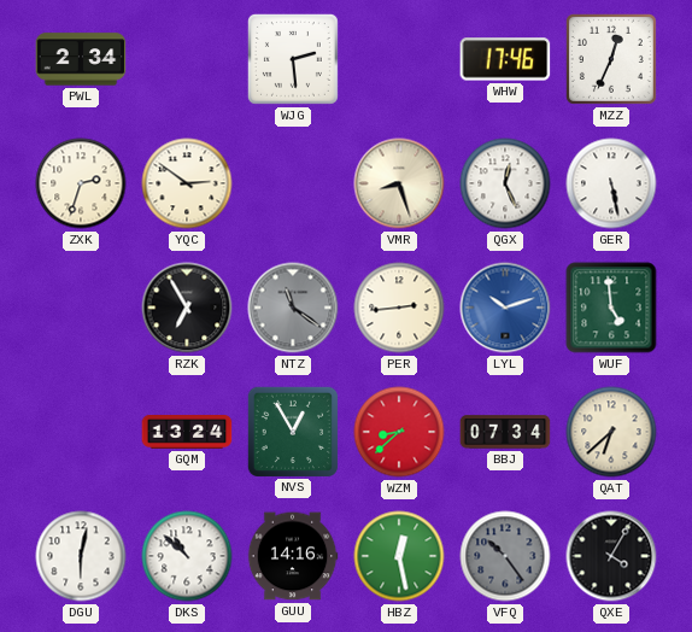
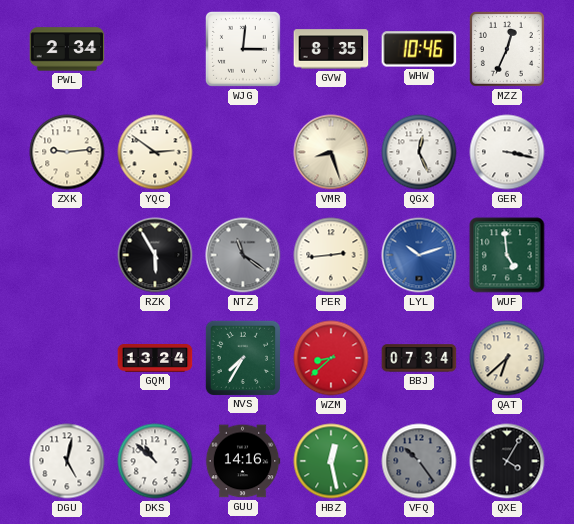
WJG: 2:29 -> 3:01
GVW: none -> 8:35
WHW: 17:46 -> 10:46
ZXK: 2:33 -> 9:14
GER: 5:28 -> 3:17
RZK: 6:55 -> 5:55
NVS: 12:55 -> 7:35
DGU: 6:02 -> 5:02
